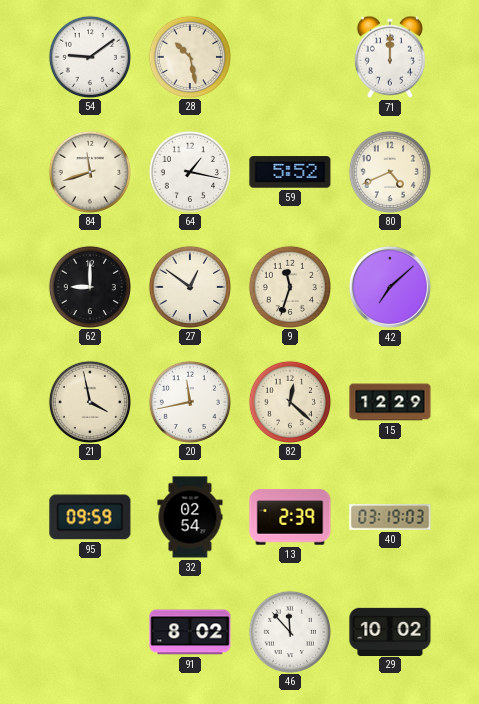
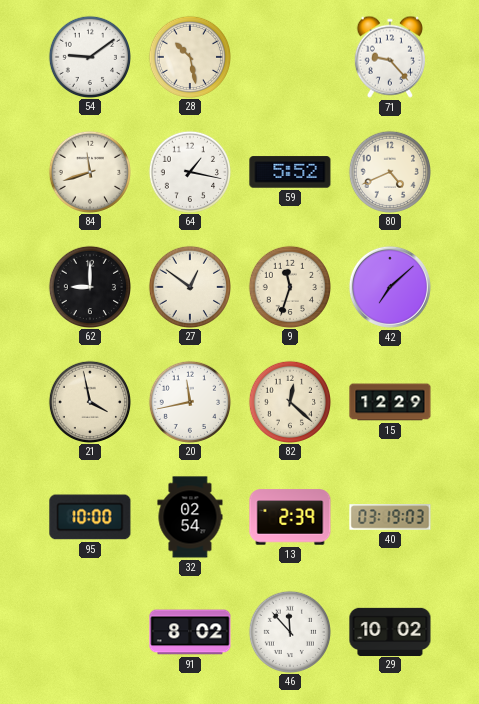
71: 12:00 -> 9:23
95: 09:59 -> 10:00
